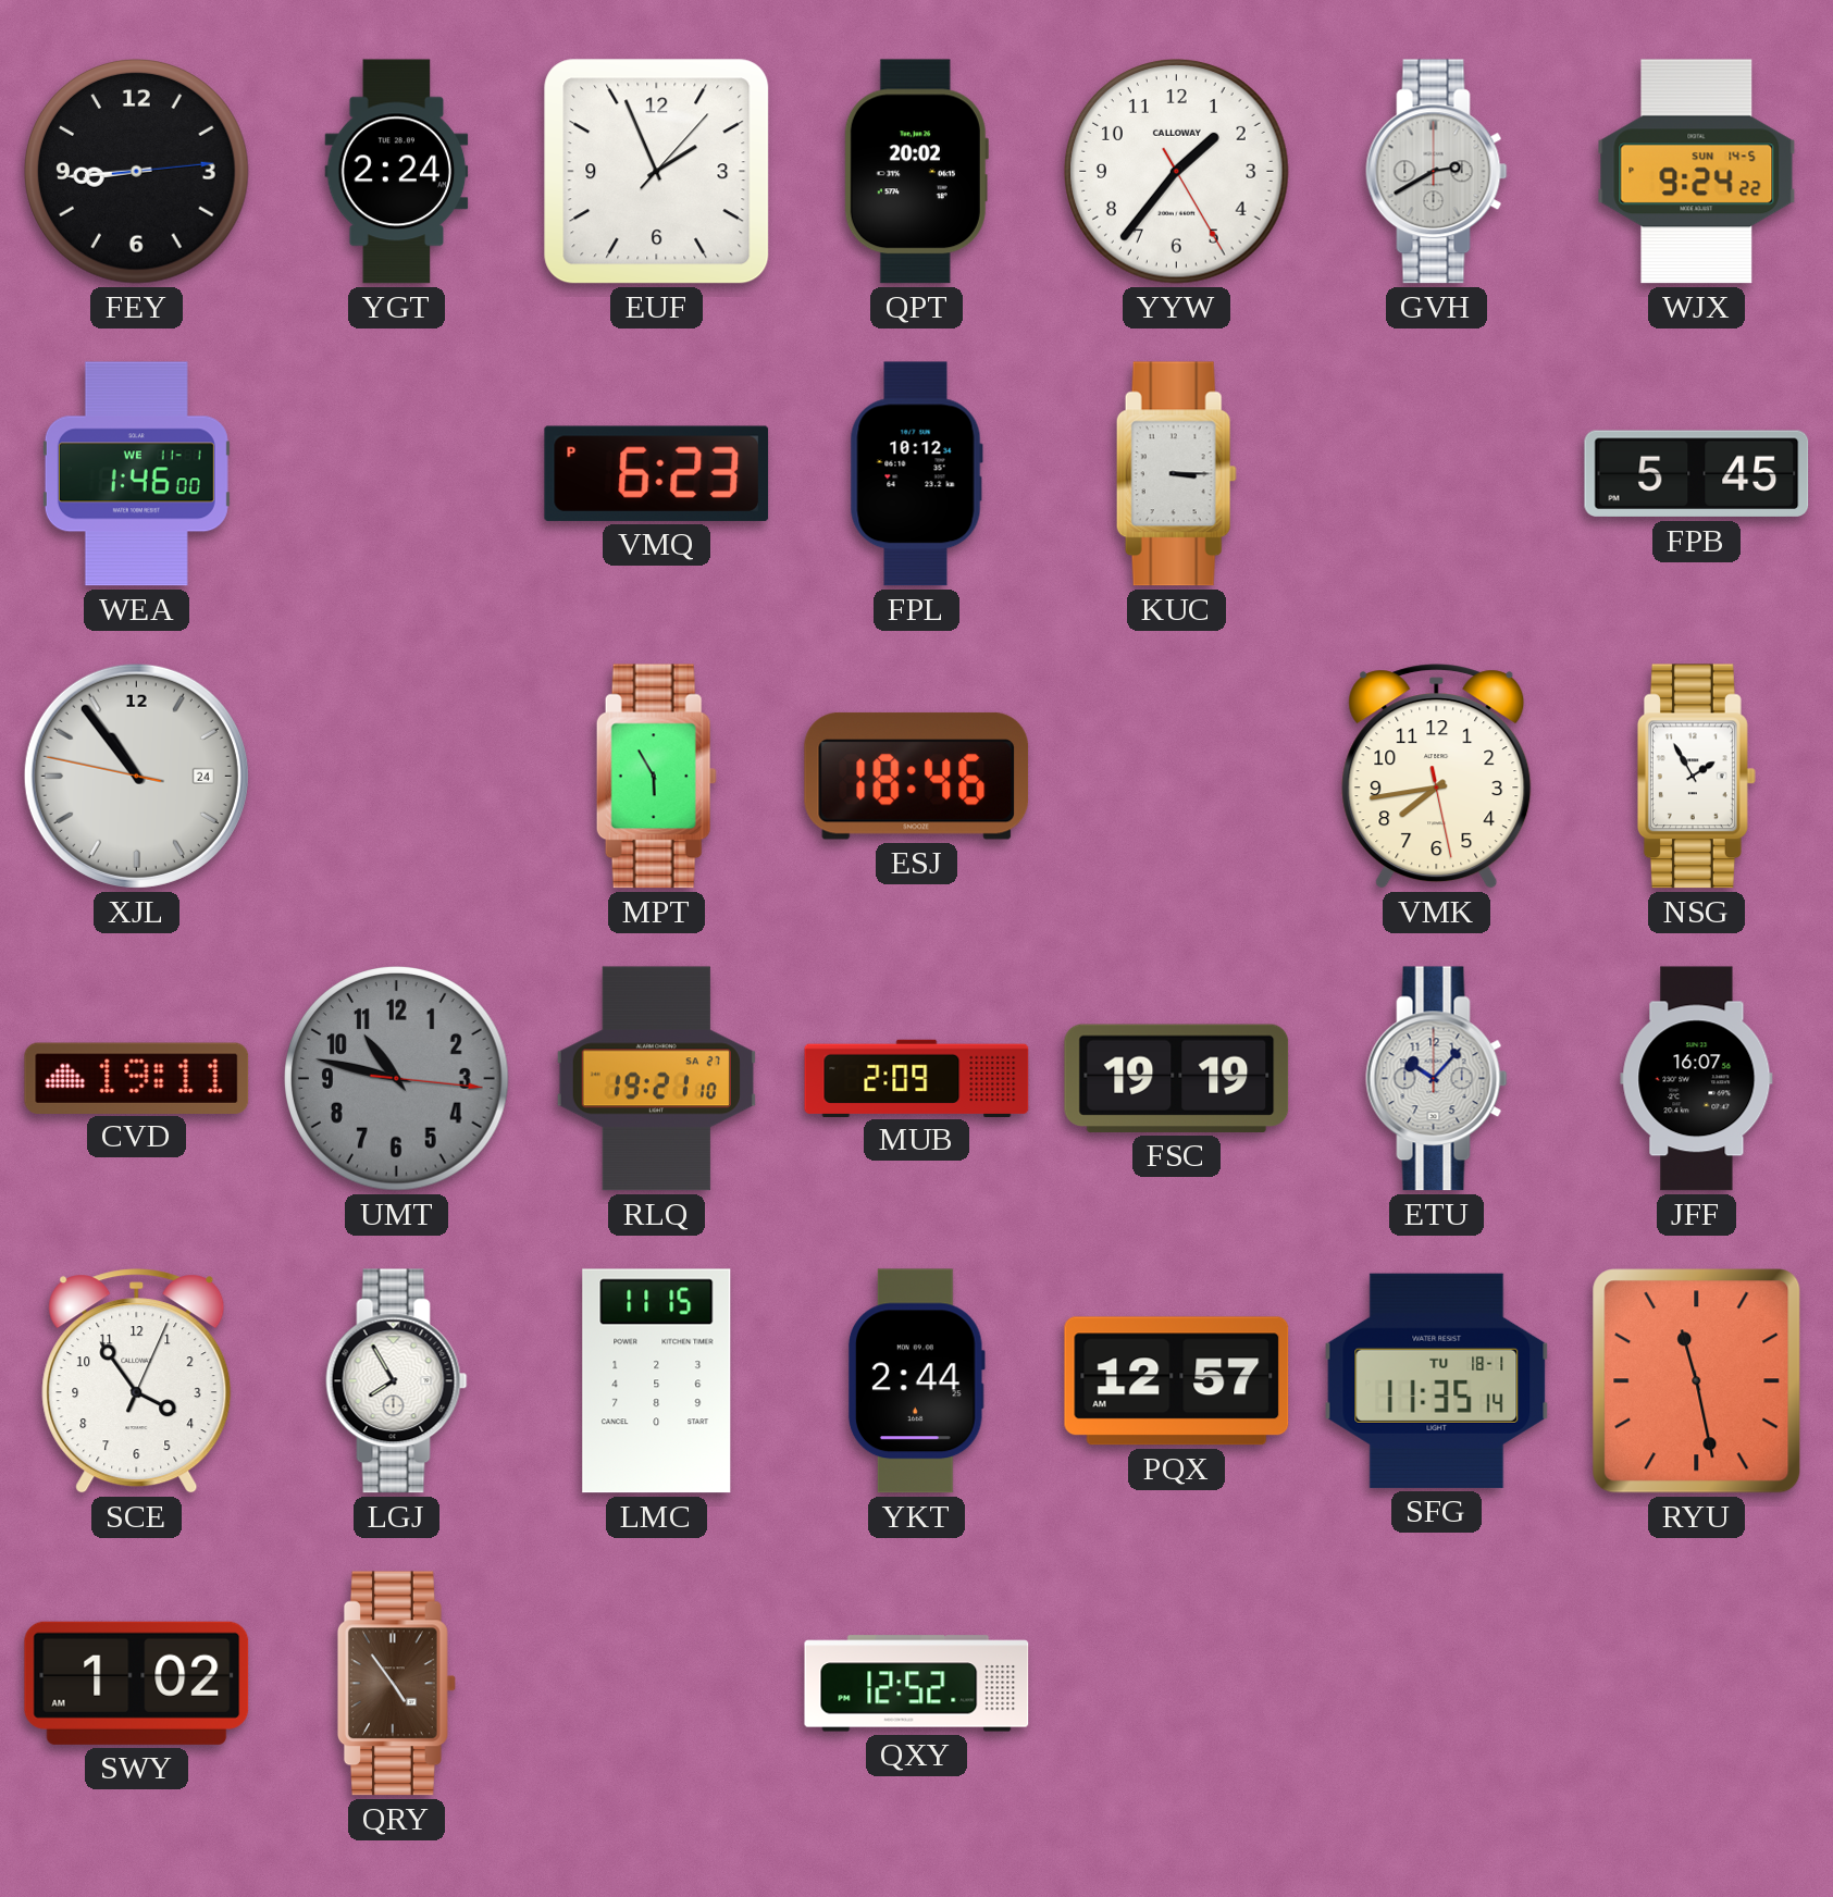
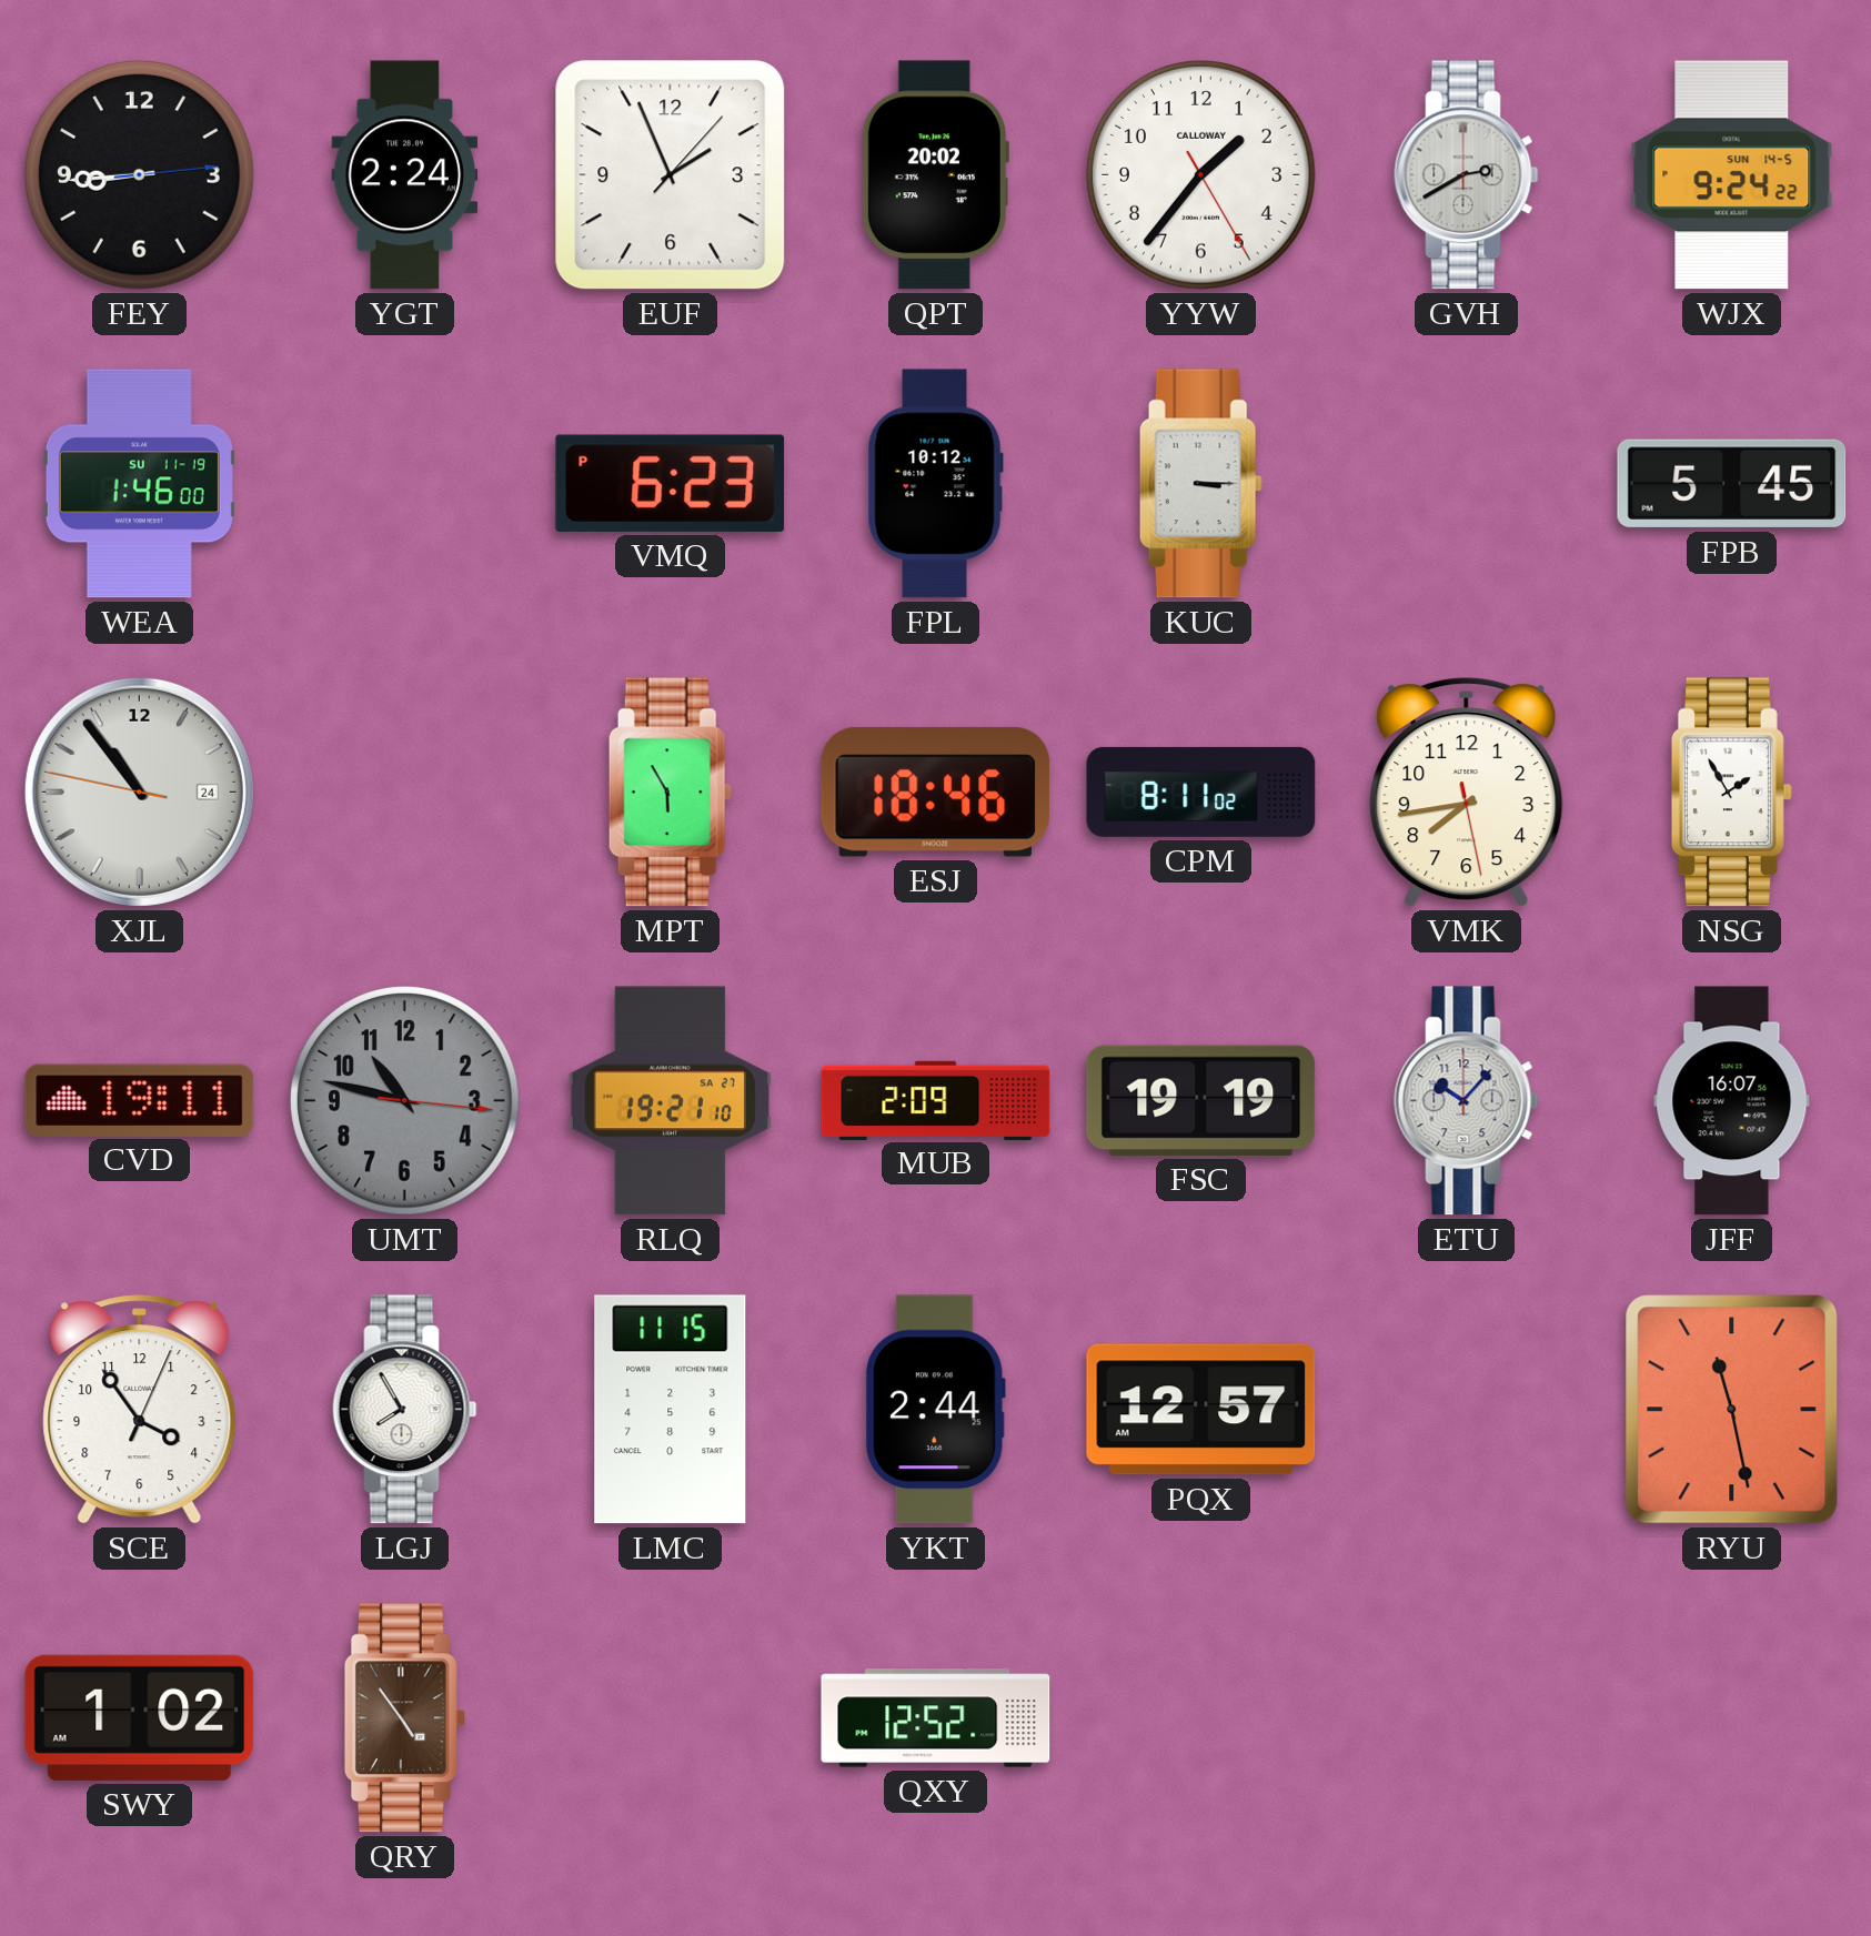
WEA date: WE 11-1 -> SU 11-19
CPM: none -> 8:11
SFG: 11:35 -> none
